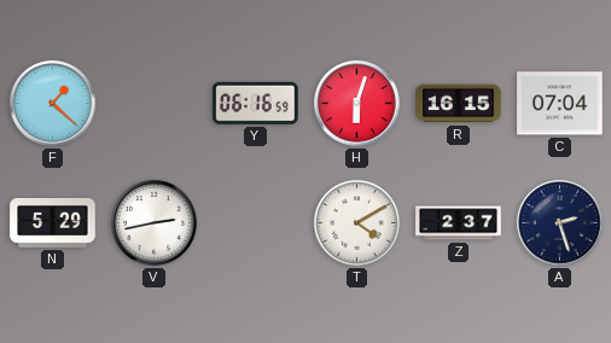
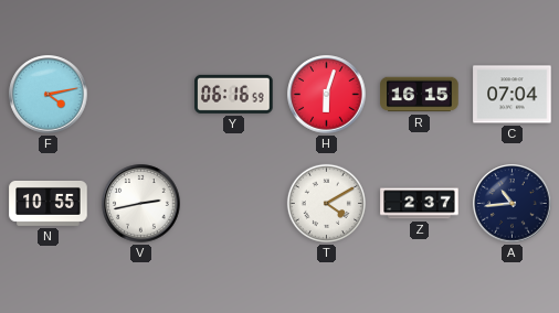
F: 1:22 -> 4:13
N: 5:29 -> 10:55
A: 2:27 -> 10:44
